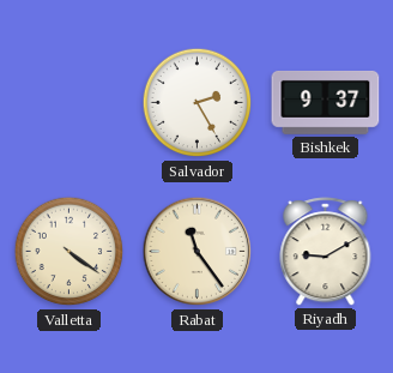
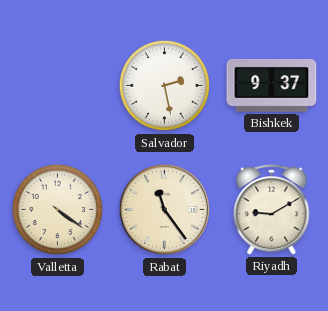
Salvador: 2:25 -> 2:28
